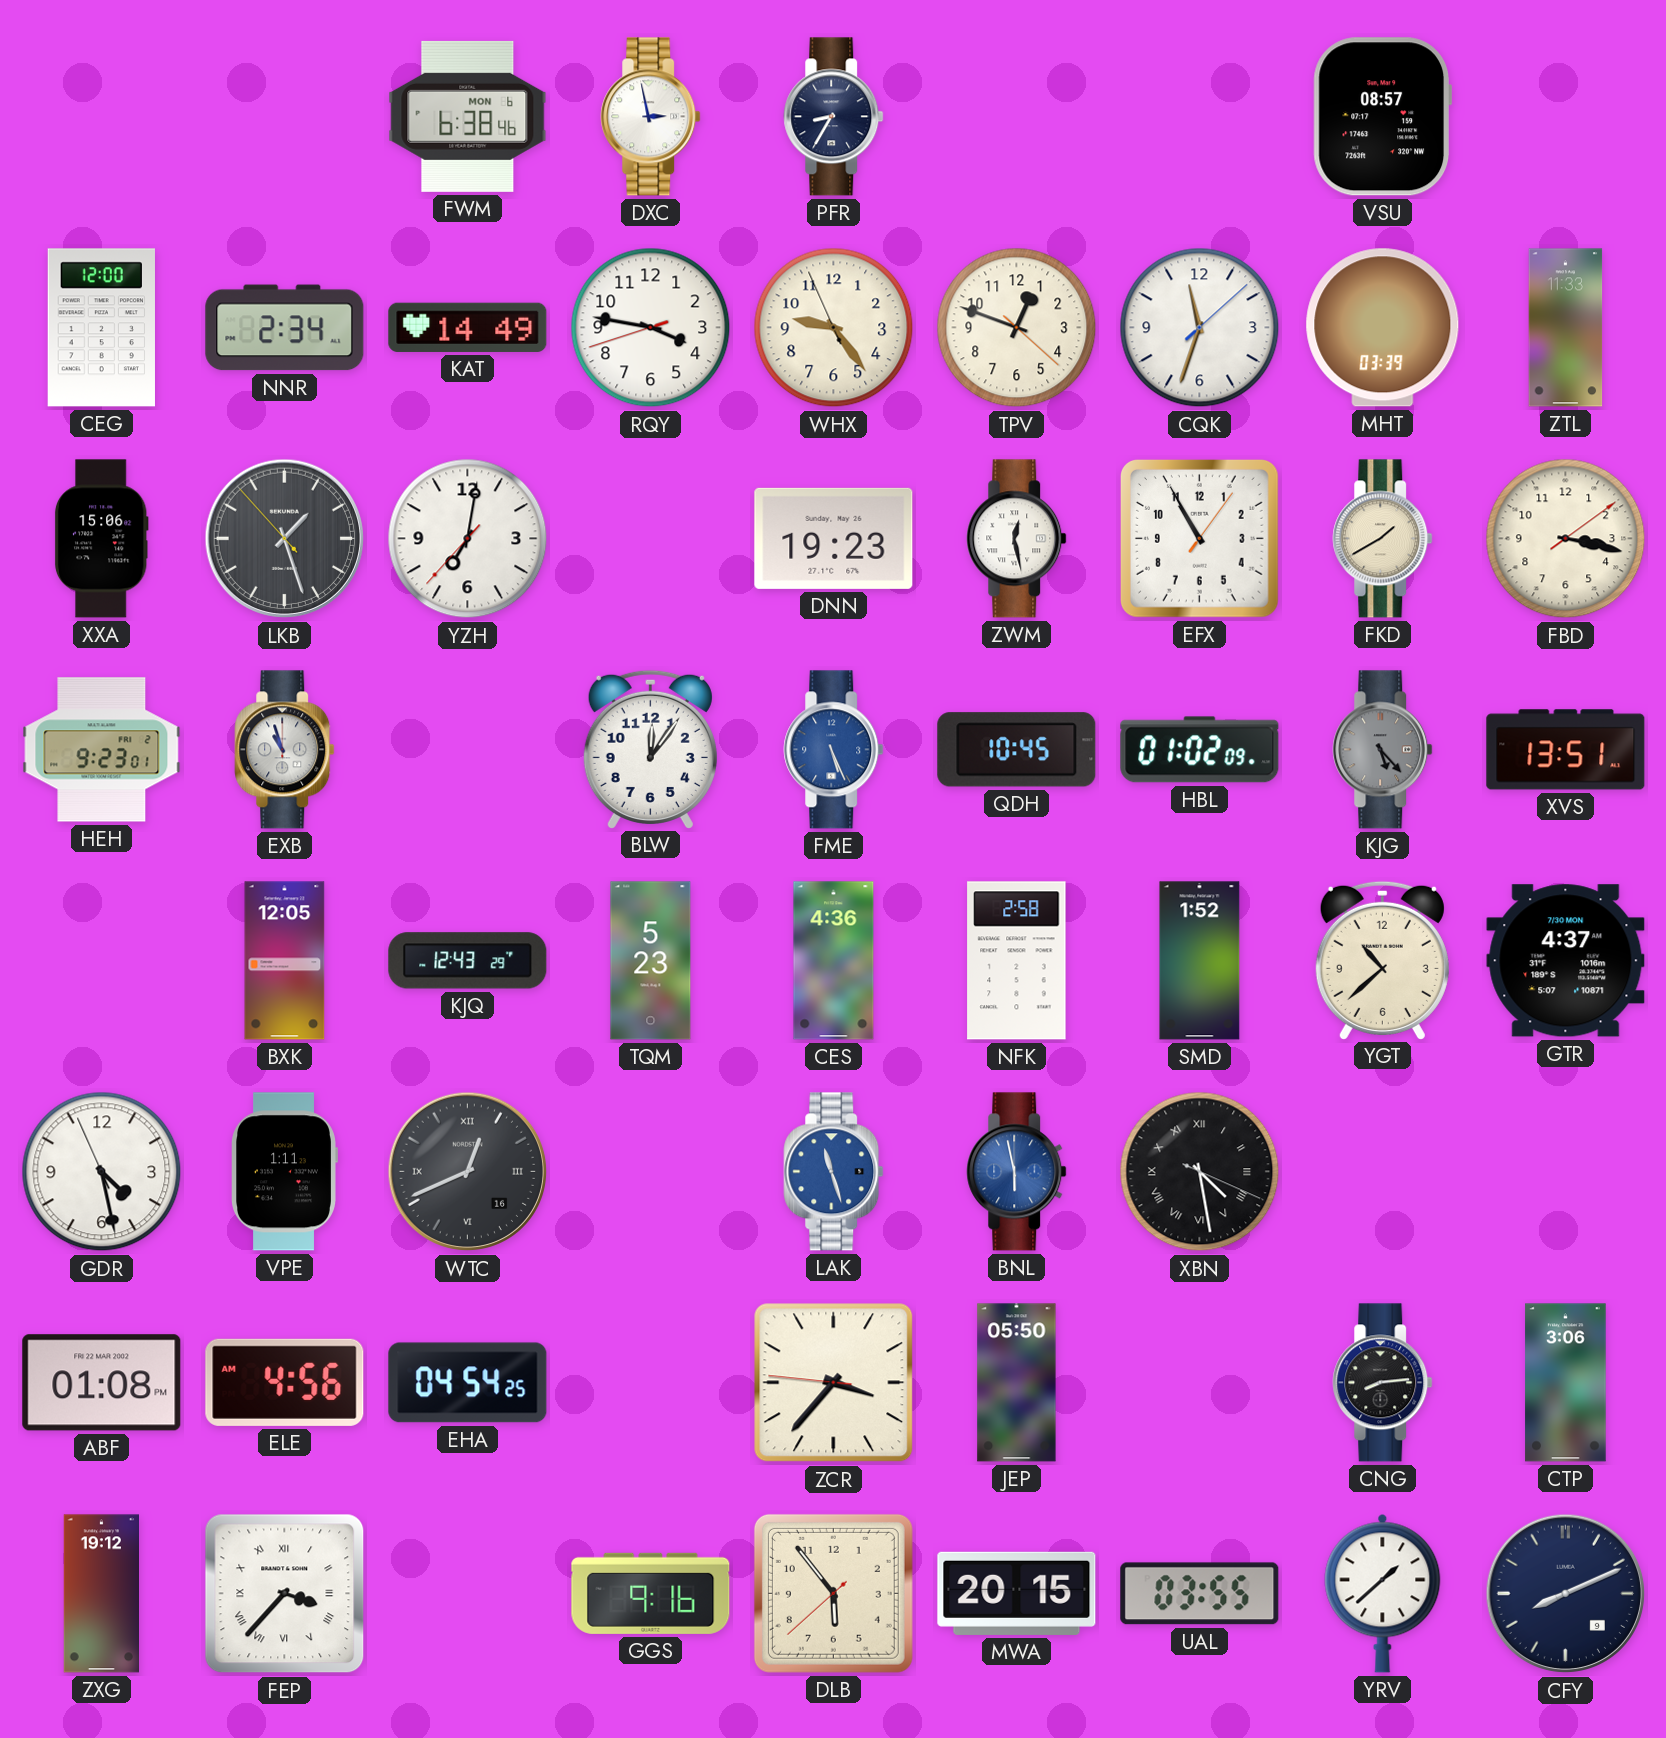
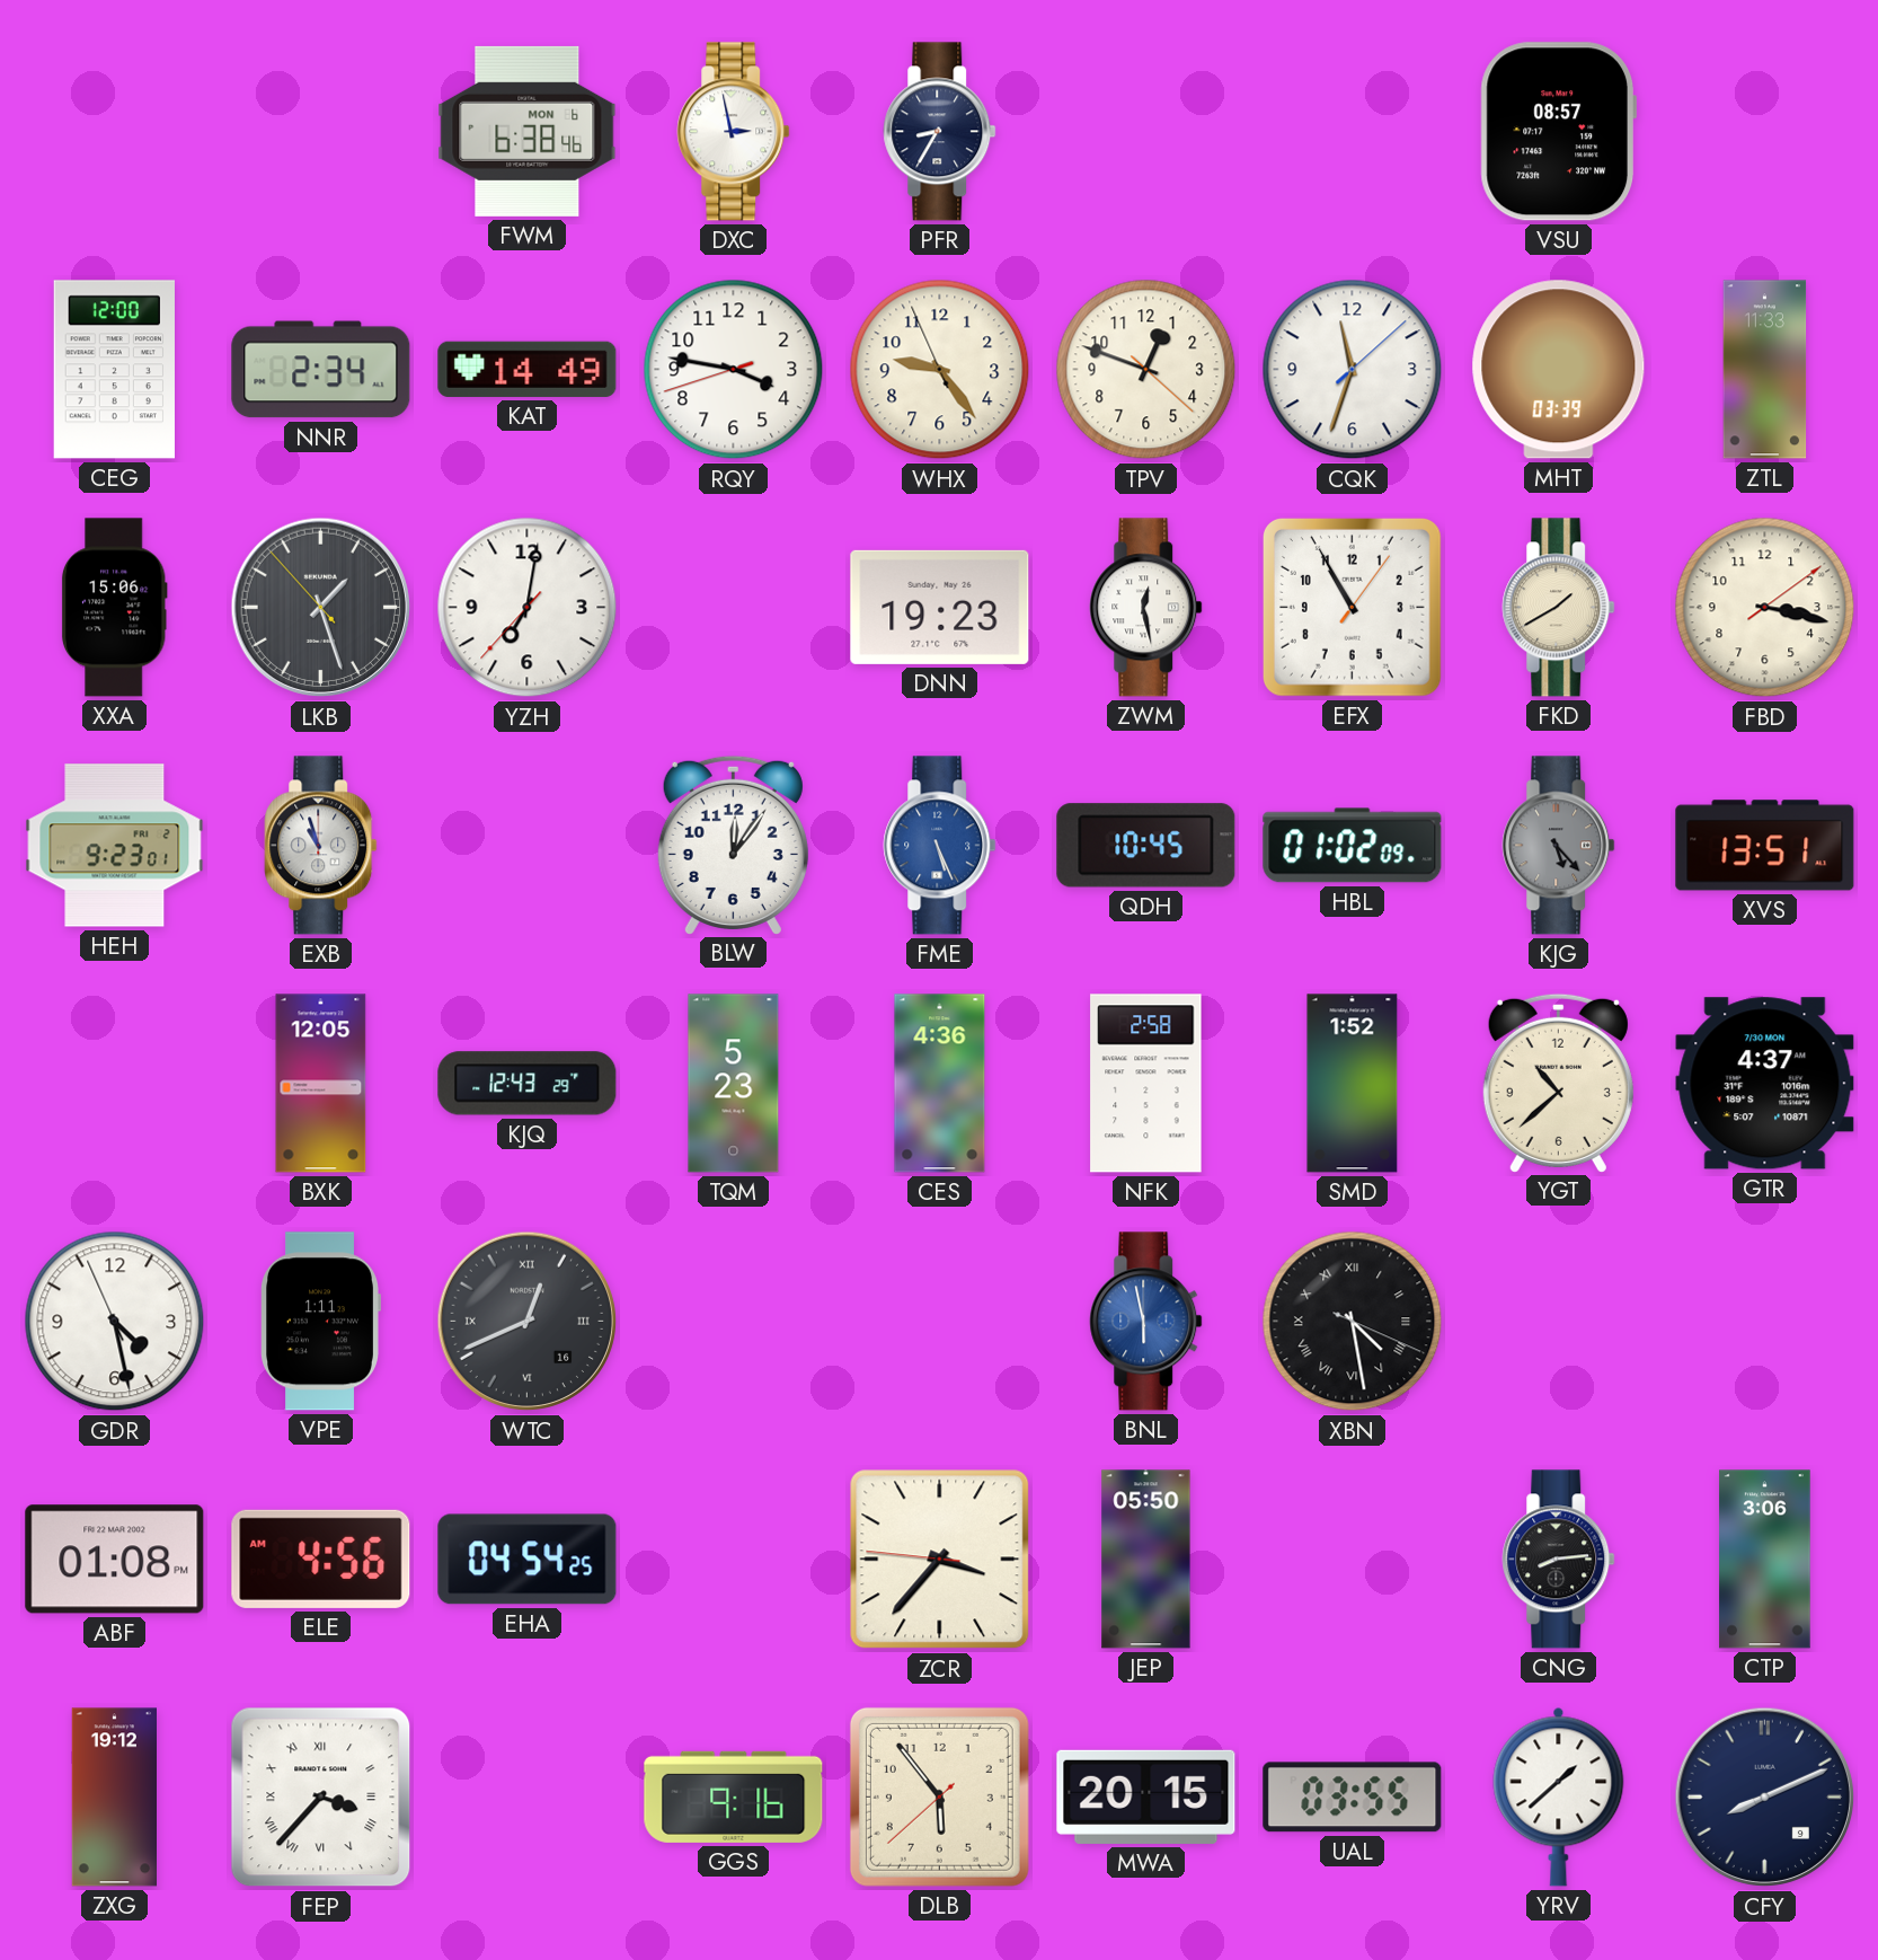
LAK: 11:27 -> none
